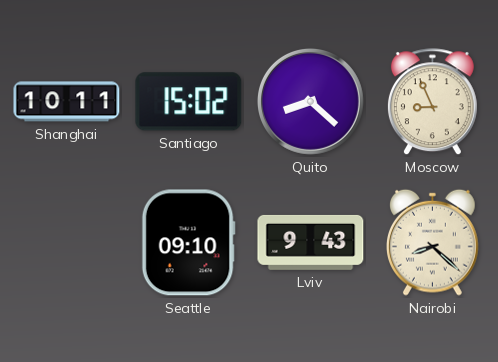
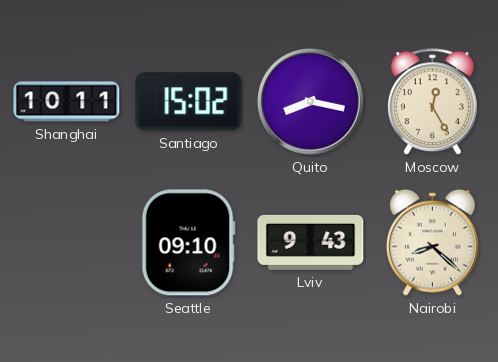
Quito: 8:22 -> 8:17
Moscow: 8:56 -> 12:25
